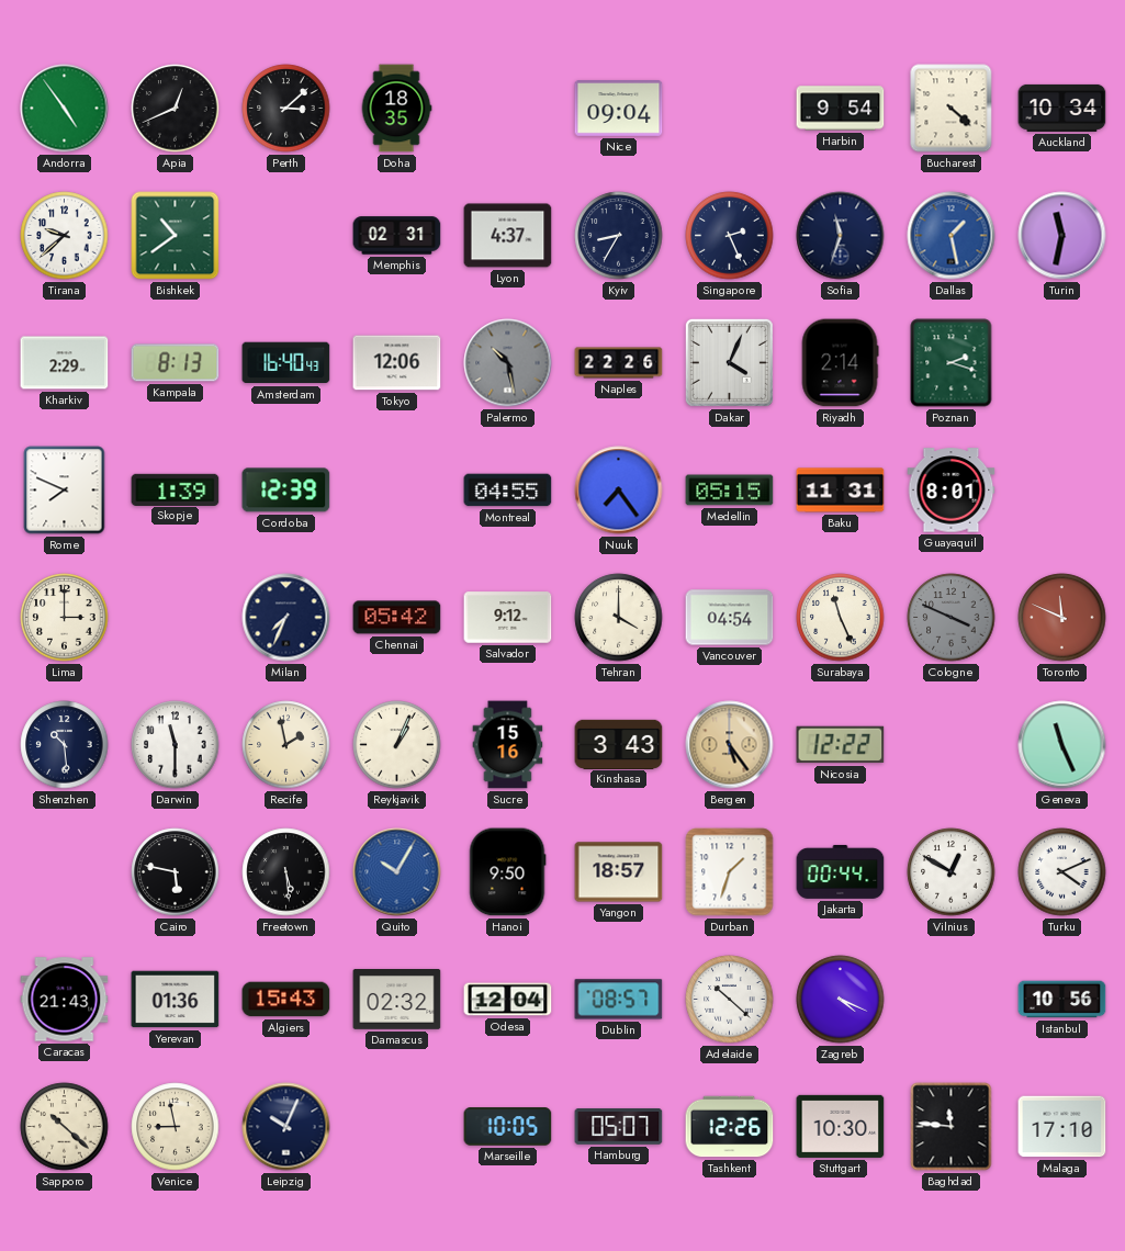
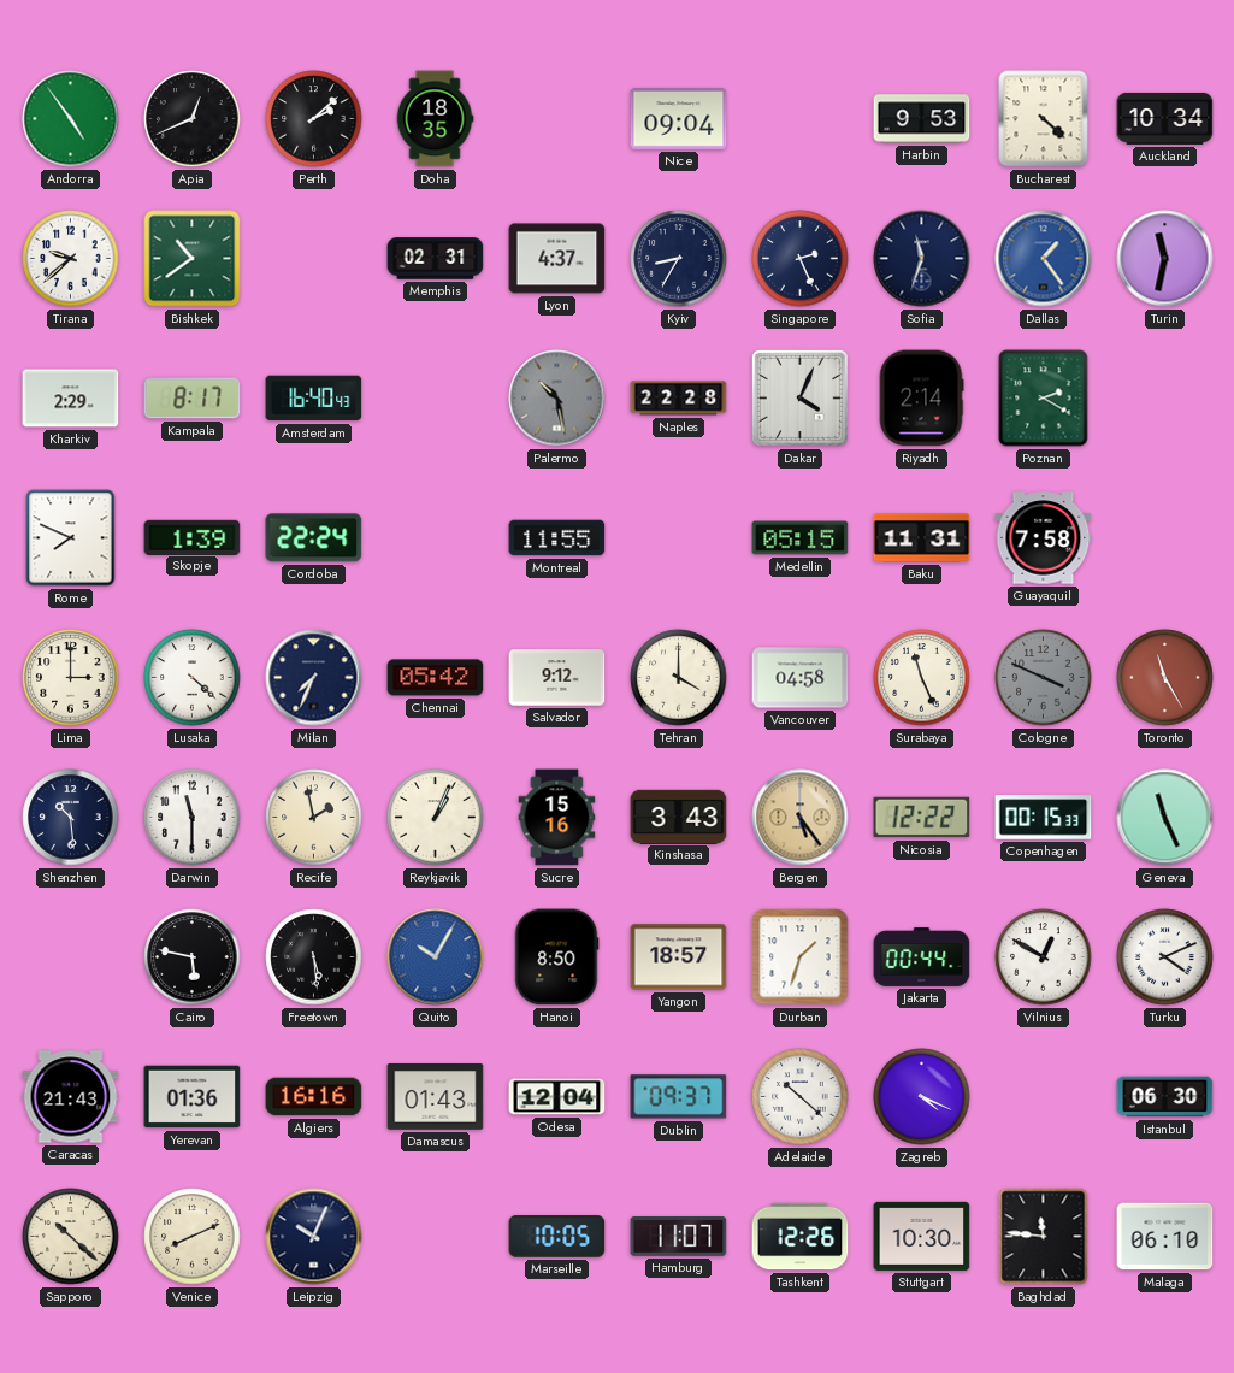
Perth: 3:08 -> 2:08
Harbin: 9:54 -> 9:53
Dallas: 1:28 -> 1:24
Kampala: 8:13 -> 8:17
Tokyo: 12:06 -> none
Naples: 22:26 -> 22:28
Poznan: 2:18 -> 2:20
Cordoba: 12:39 -> 22:24
Montreal: 04:55 -> 11:55
Nuuk: 7:24 -> none
Guayaquil: 8:01 -> 7:58
Lusaka: none -> 4:22
Vancouver: 04:54 -> 04:58
Toronto: 11:49 -> 11:25
Copenhagen: none -> 00:15
Hanoi: 9:50 -> 8:50
Algiers: 15:43 -> 16:16
Damascus: 02:32 -> 01:43
Dublin: 08:57 -> 09:37
Istanbul: 10:56 -> 06:30
Venice: 8:58 -> 8:11
Hamburg: 05:07 -> 11:07
Malaga: 17:10 -> 06:10
